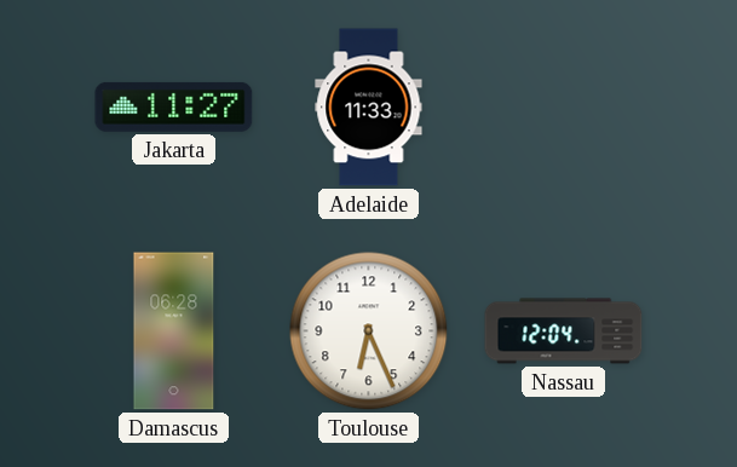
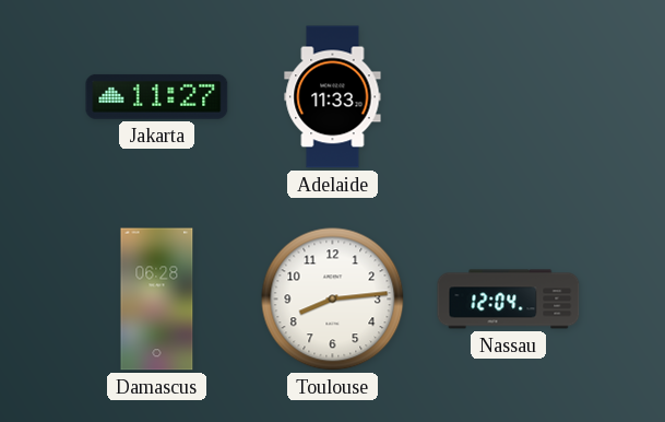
Toulouse: 6:26 -> 8:14
